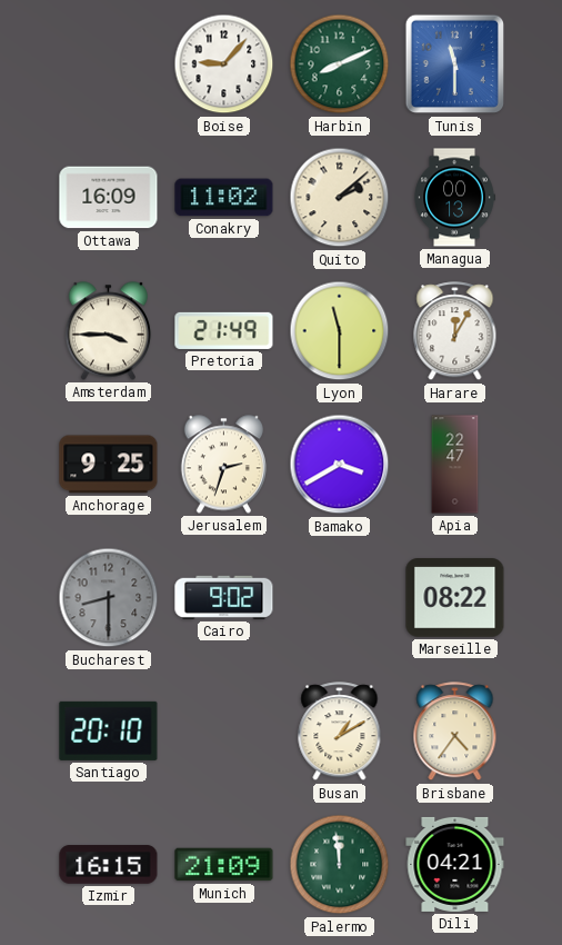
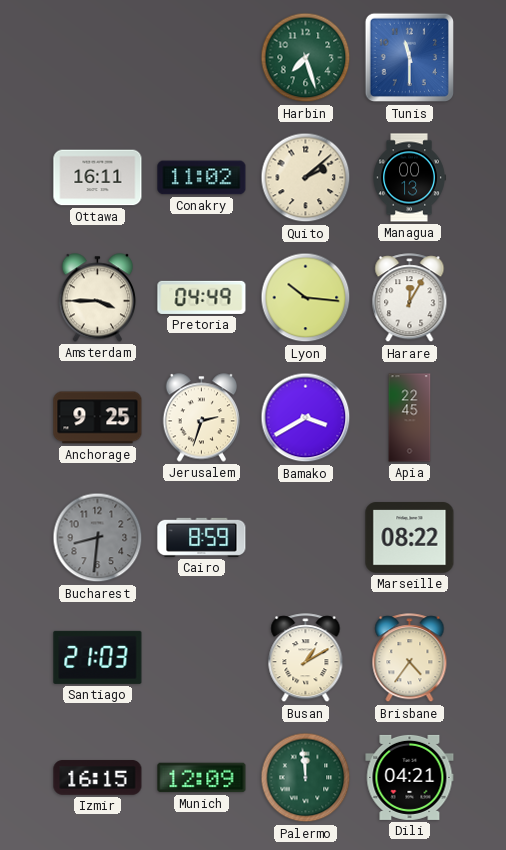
Boise: 9:07 -> none
Harbin: 8:11 -> 7:27
Ottawa: 16:09 -> 16:11
Pretoria: 21:49 -> 04:49
Lyon: 11:30 -> 10:16
Apia: 22:47 -> 22:45
Bucharest: 8:30 -> 8:31
Cairo: 9:02 -> 8:59
Santiago: 20:10 -> 21:03
Munich: 21:09 -> 12:09
